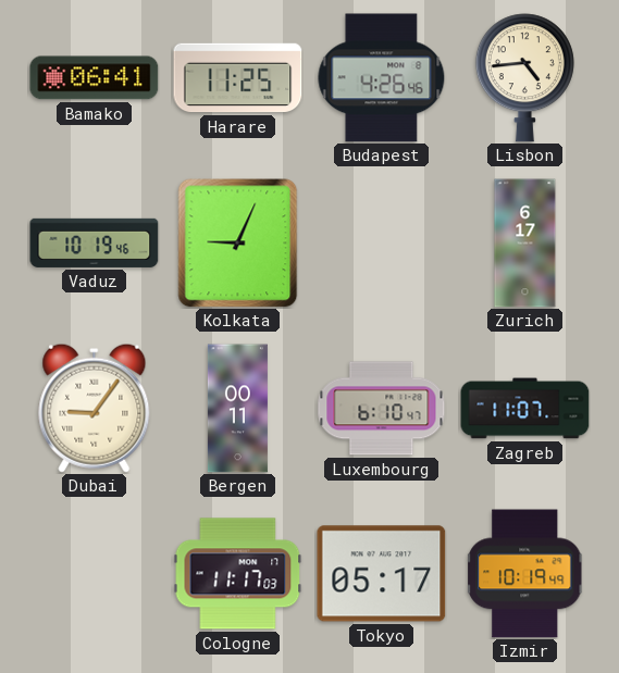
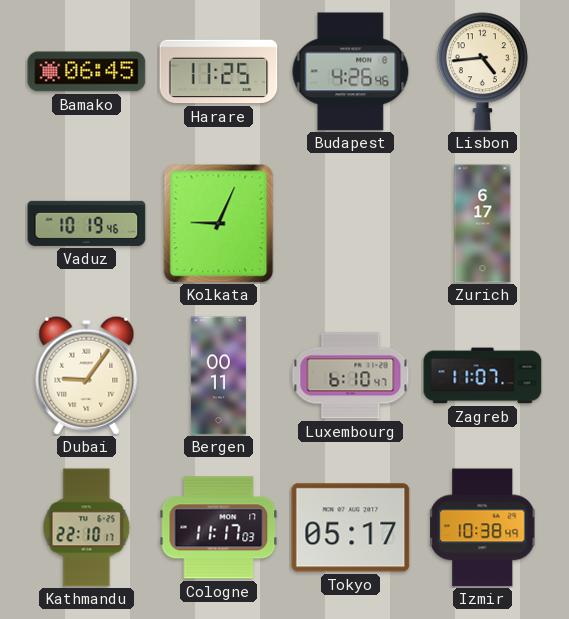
Bamako: 06:41 -> 06:45
Kathmandu: none -> 22:10
Izmir: 10:19 -> 10:38
